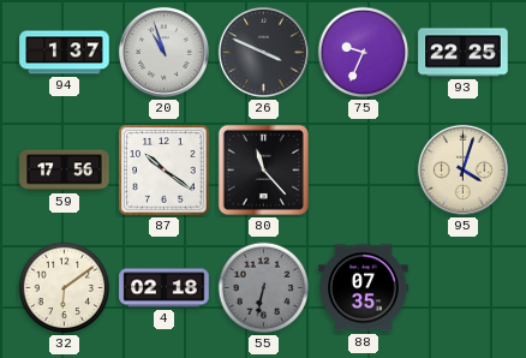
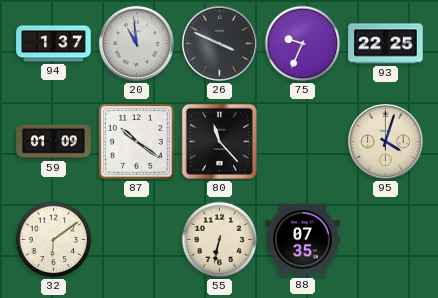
20: 10:57 -> 10:59
59: 17:56 -> 01:09
4: 02:18 -> none
55 dial: grey -> cream
